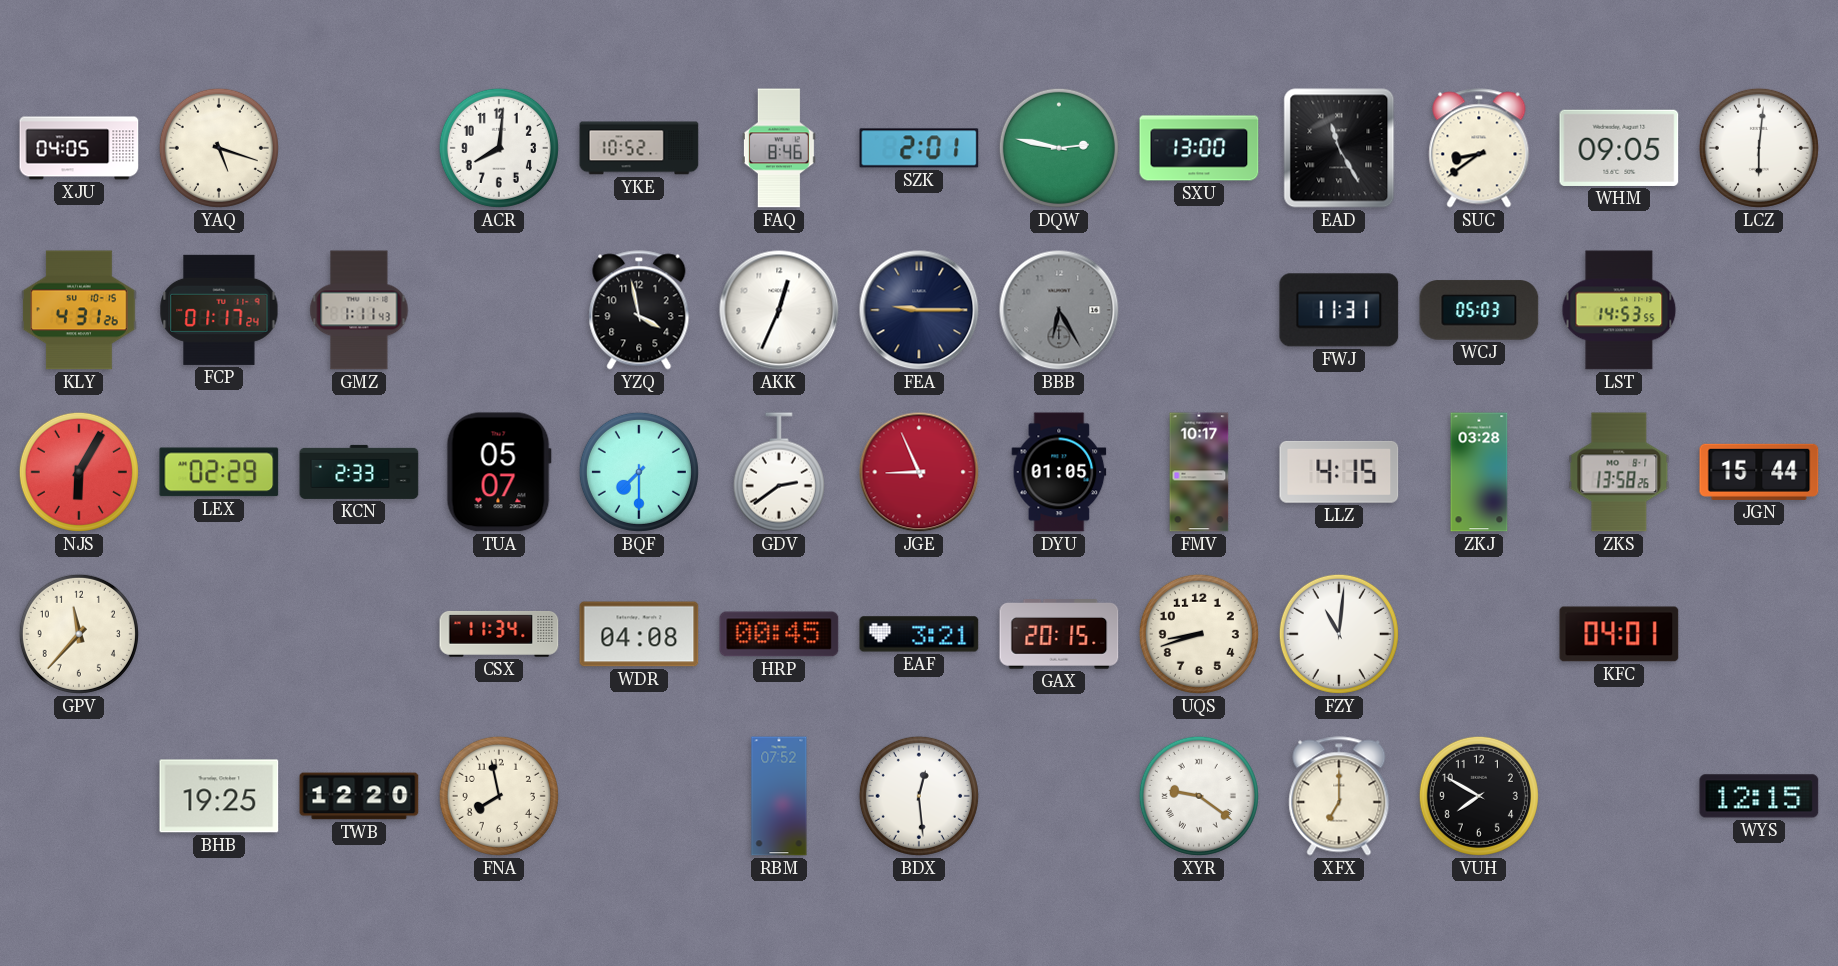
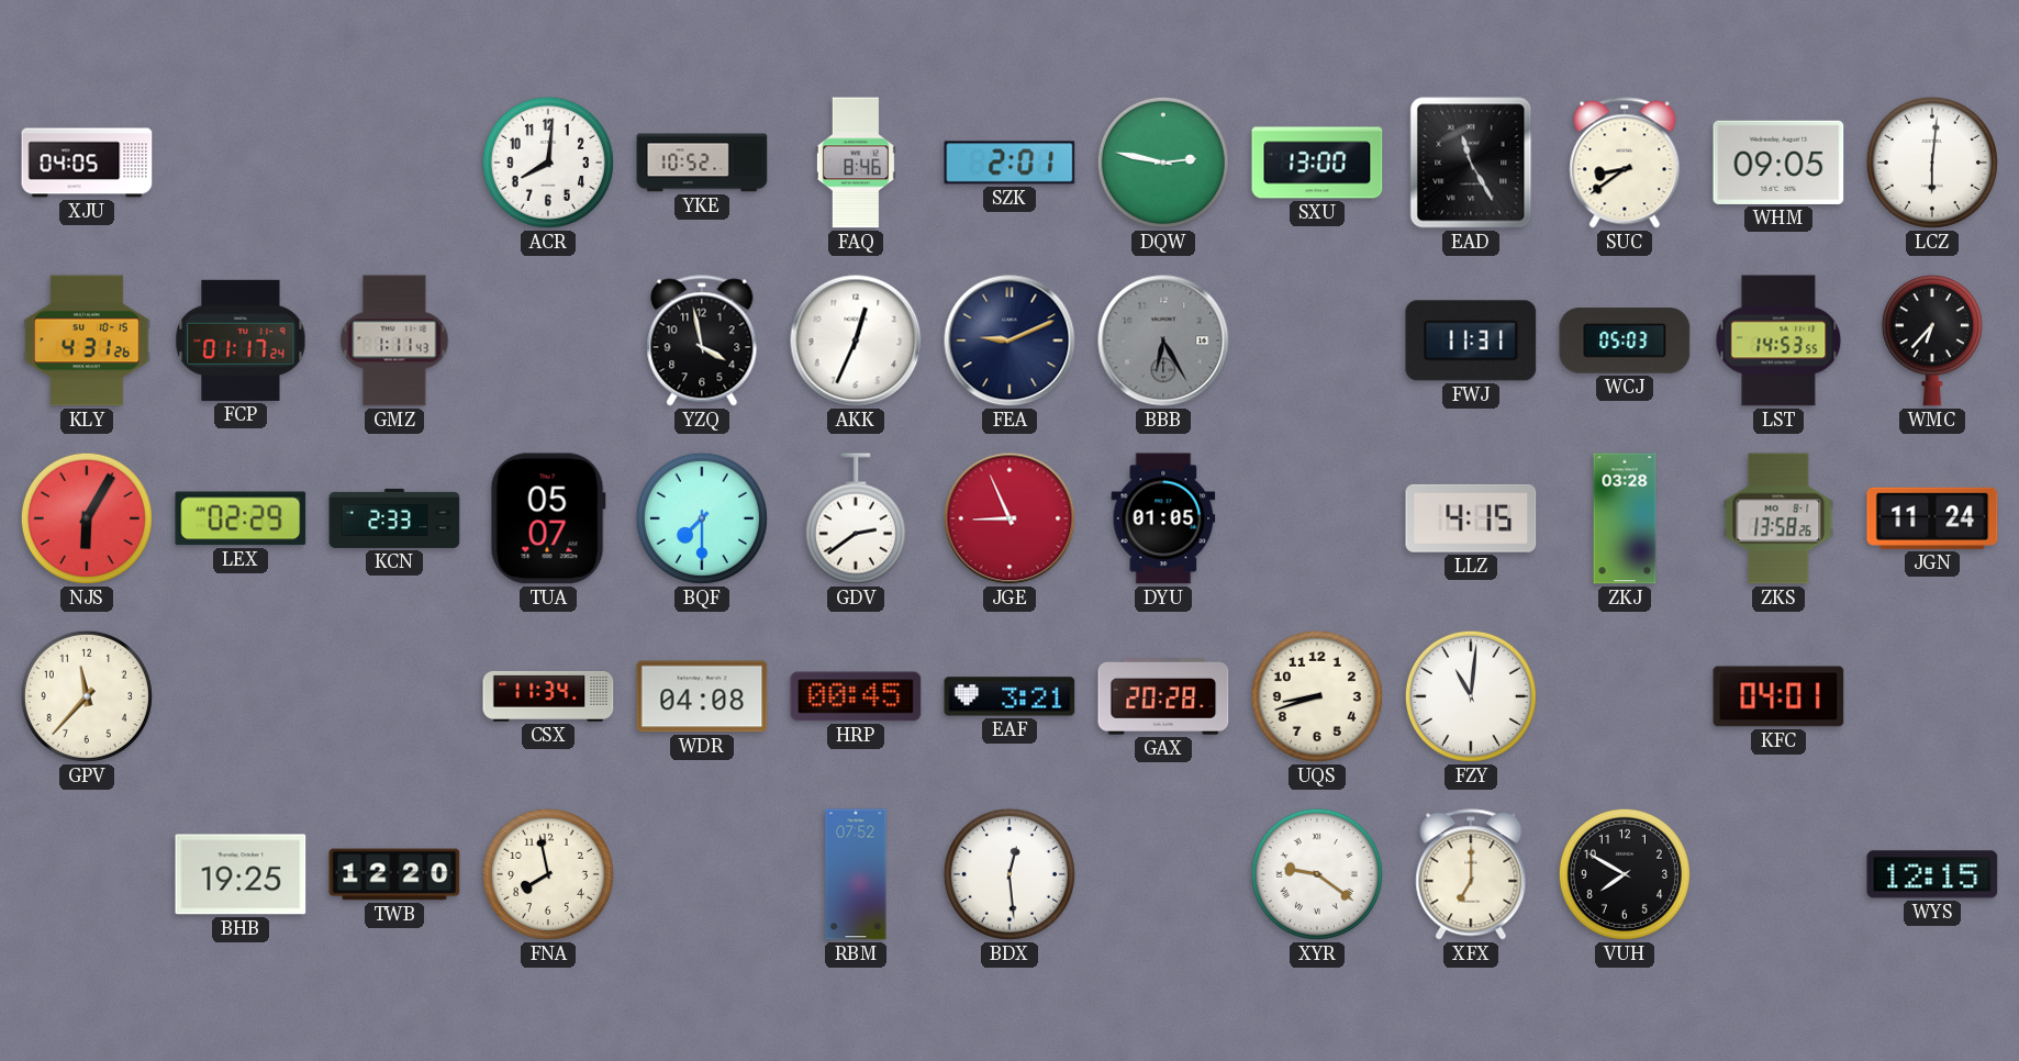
YAQ: 5:18 -> none
FEA: 9:15 -> 9:11
WMC: none -> 6:37
FMV: 10:17 -> none
JGN: 15:44 -> 11:24
GAX: 20:15 -> 20:28
